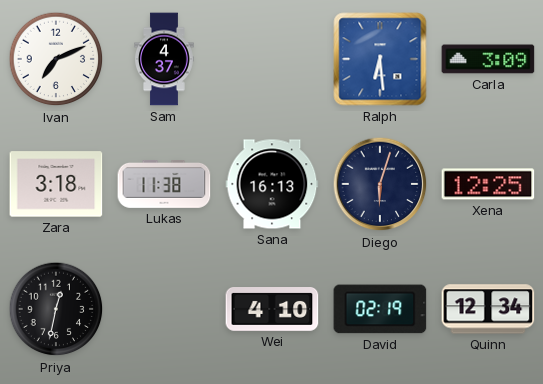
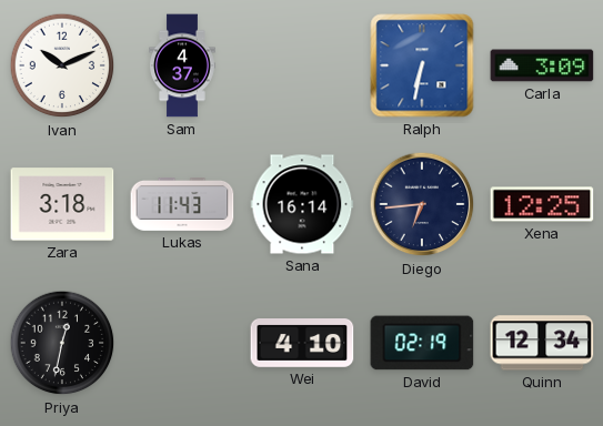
Ivan: 7:11 -> 10:11
Ralph: 6:29 -> 6:32
Lukas: 11:38 -> 11:43
Sana: 16:13 -> 16:14
Diego: 6:03 -> 6:44
